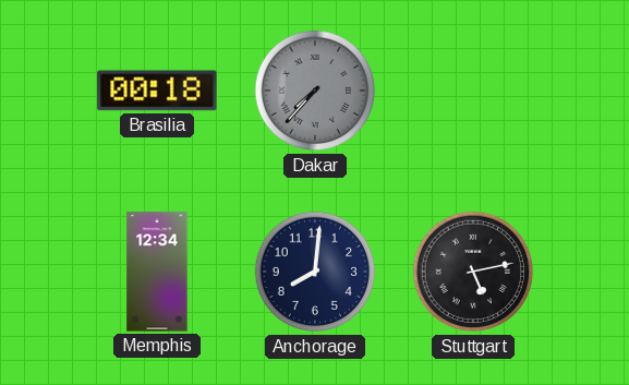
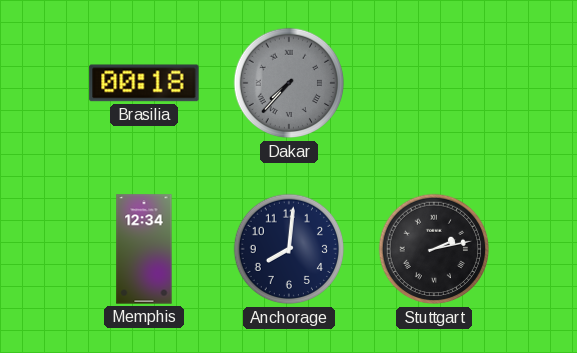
Stuttgart: 5:13 -> 2:13
